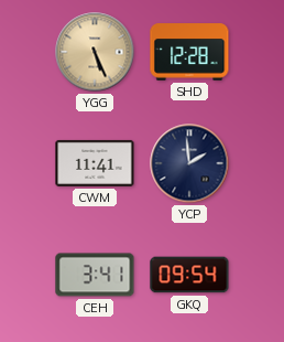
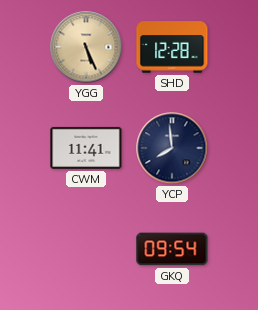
YCP: 1:59 -> 7:59
CEH: 3:41 -> none
